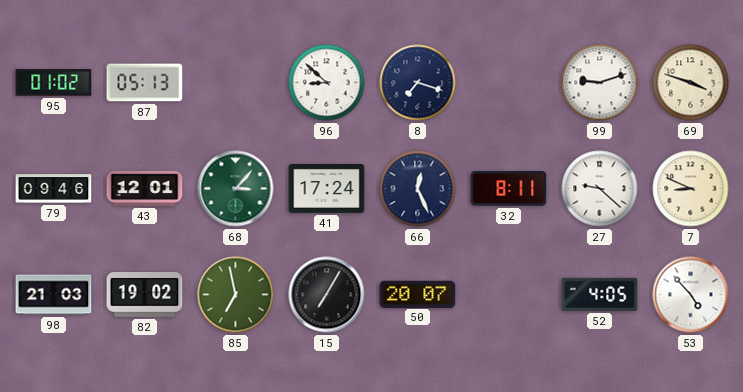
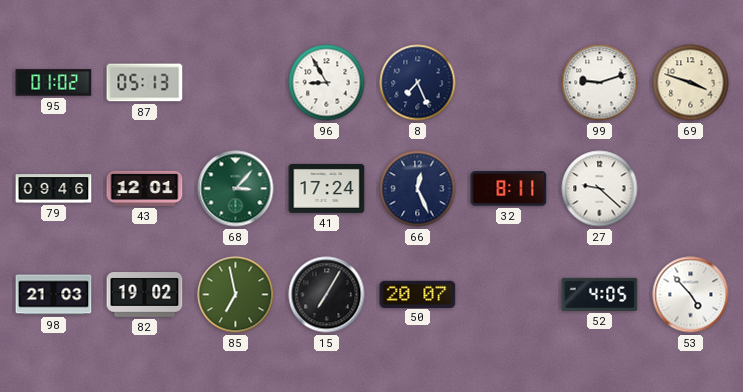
96: 8:52 -> 8:55
8: 7:18 -> 7:26
7: 8:49 -> none
